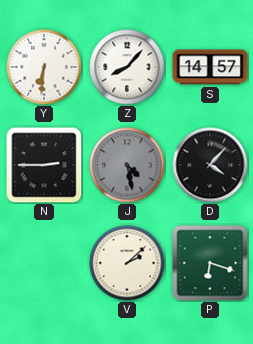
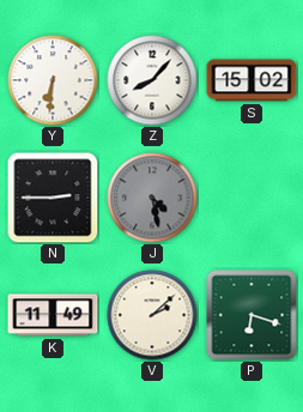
S: 14:57 -> 15:02
D: 4:07 -> none
K: none -> 11:49
